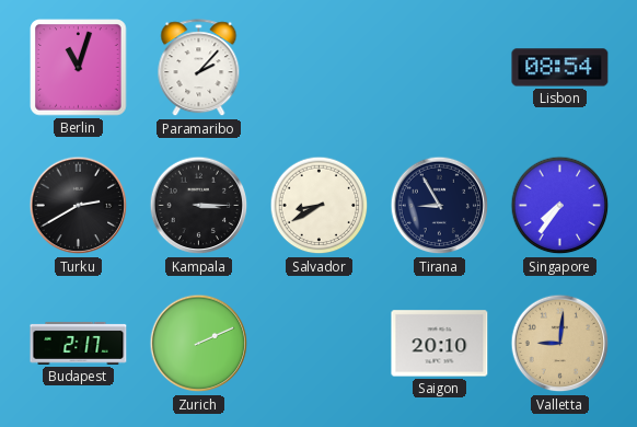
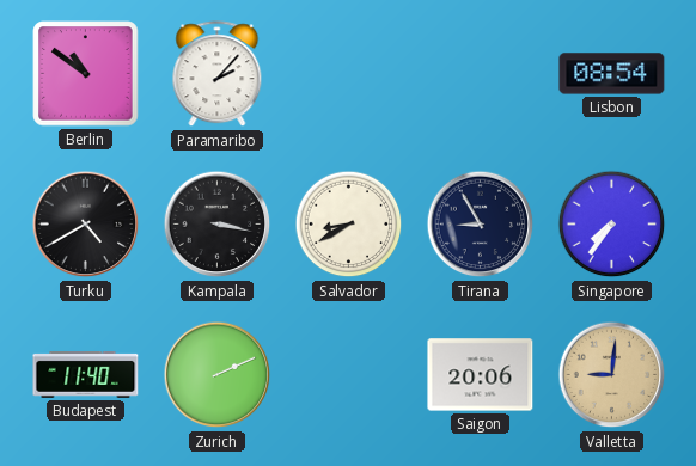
Berlin: 11:03 -> 10:51
Turku: 2:40 -> 4:40
Kampala: 3:15 -> 3:17
Budapest: 2:17 -> 11:40
Saigon: 20:10 -> 20:06
